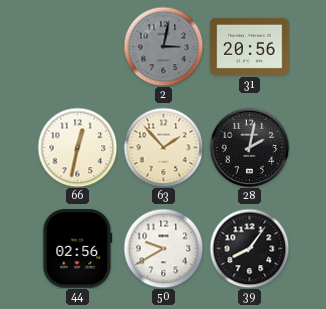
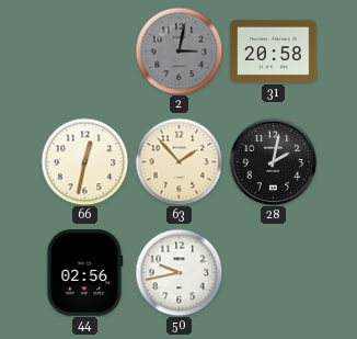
31: 20:56 -> 20:58
50: 9:40 -> 9:43
39: 8:06 -> none
